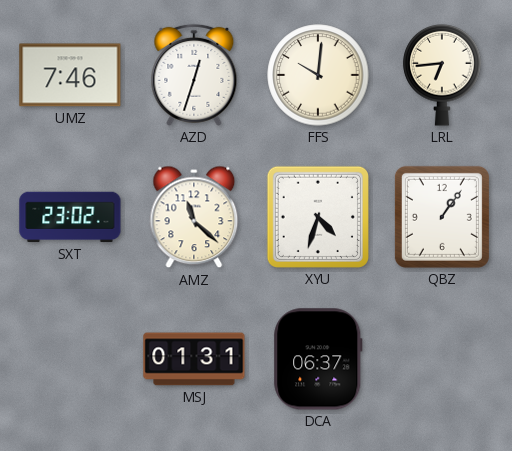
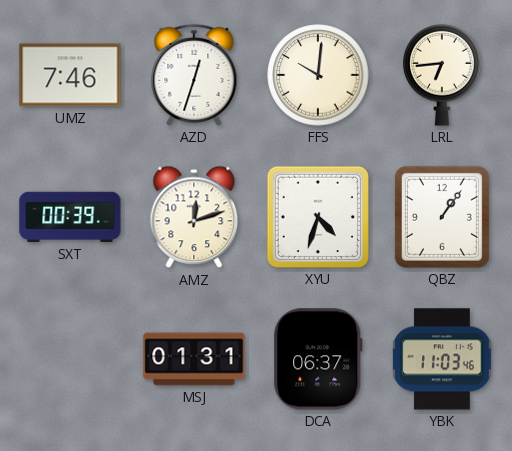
SXT: 23:02 -> 00:39
AMZ: 11:22 -> 12:12
YBK: none -> 11:03
